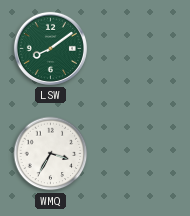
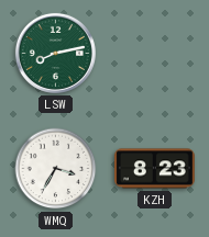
LSW: 8:09 -> 8:13
KZH: none -> 8:23
